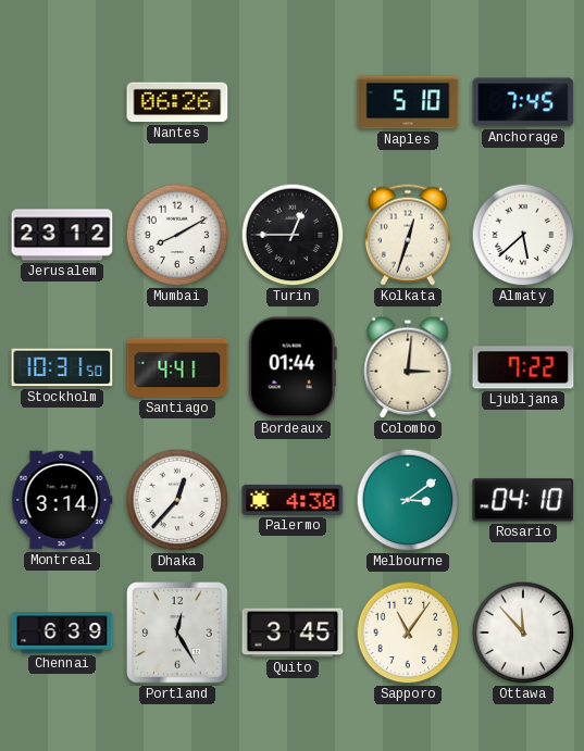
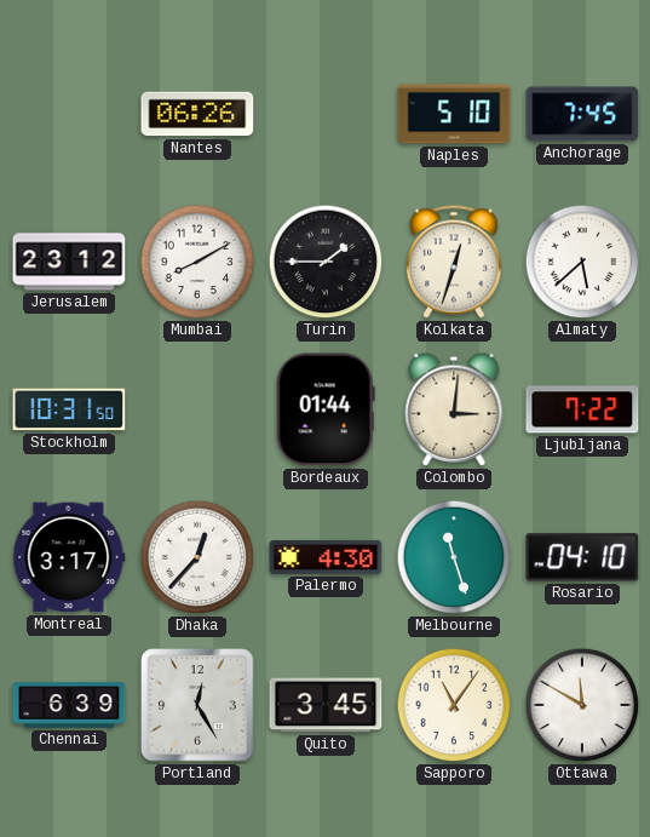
Turin: 12:45 -> 1:45
Santiago: 4:41 -> none
Montreal: 3:14 -> 3:17
Melbourne: 3:09 -> 11:27
Ottawa: 11:53 -> 11:50
